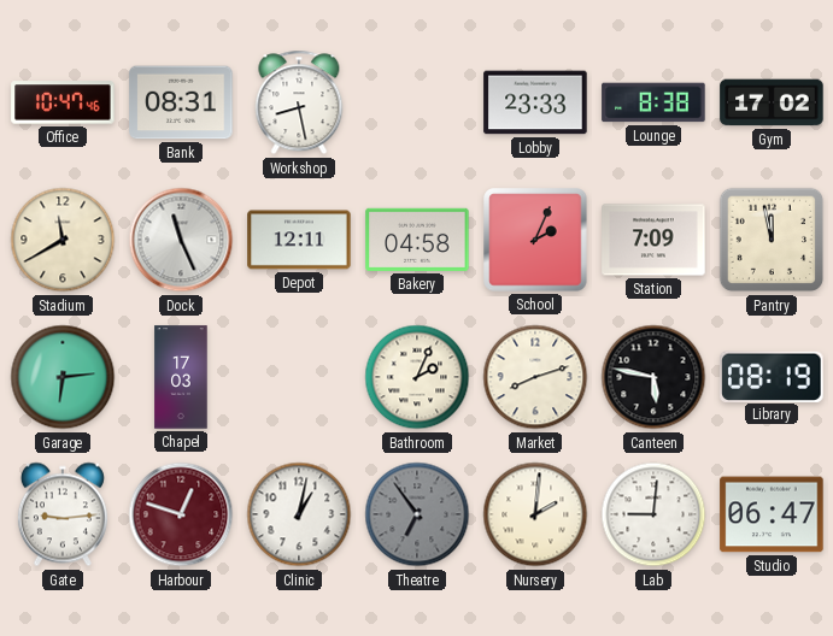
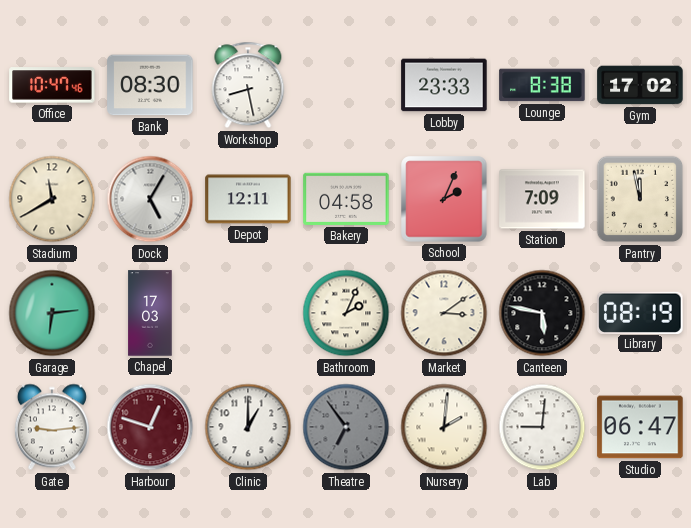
Bank: 08:31 -> 08:30
Dock: 11:26 -> 5:05
Market: 8:12 -> 3:09
Clinic: 1:02 -> 1:00
